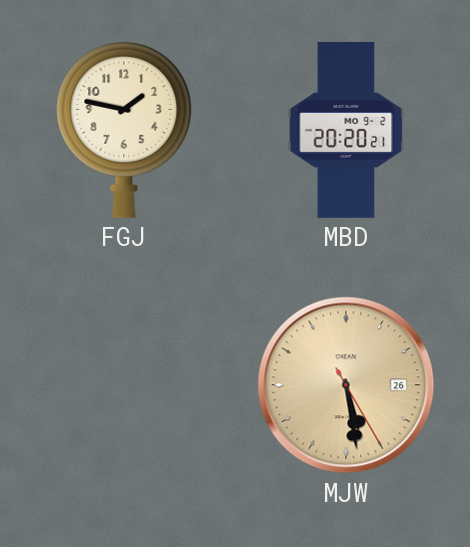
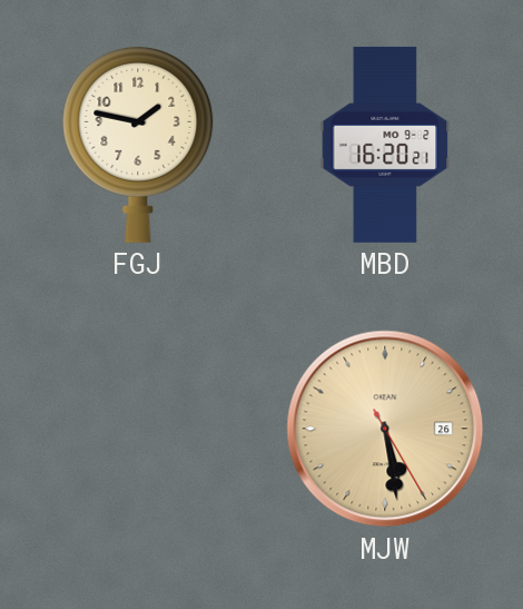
MBD: 20:20 -> 16:20
